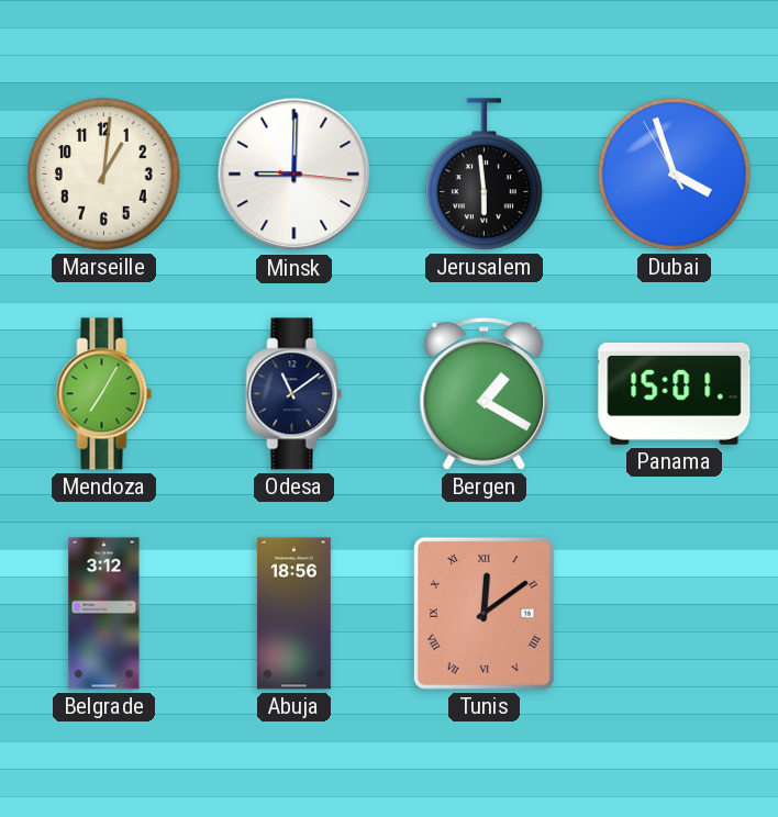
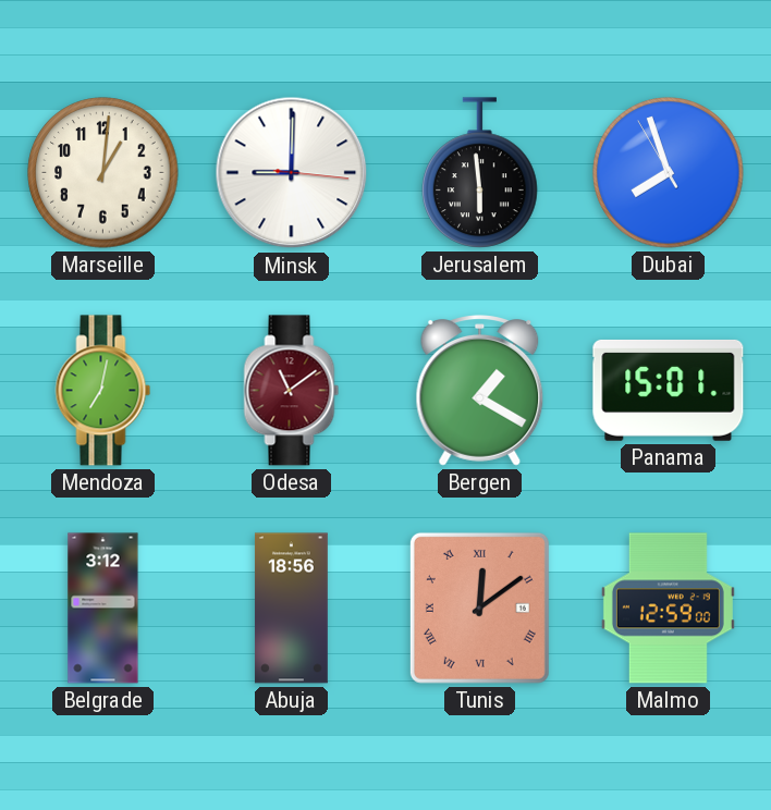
Dubai: 3:56 -> 7:56
Mendoza: 7:05 -> 7:02
Odesa dial: navy -> burgundy
Malmo: none -> 12:59
